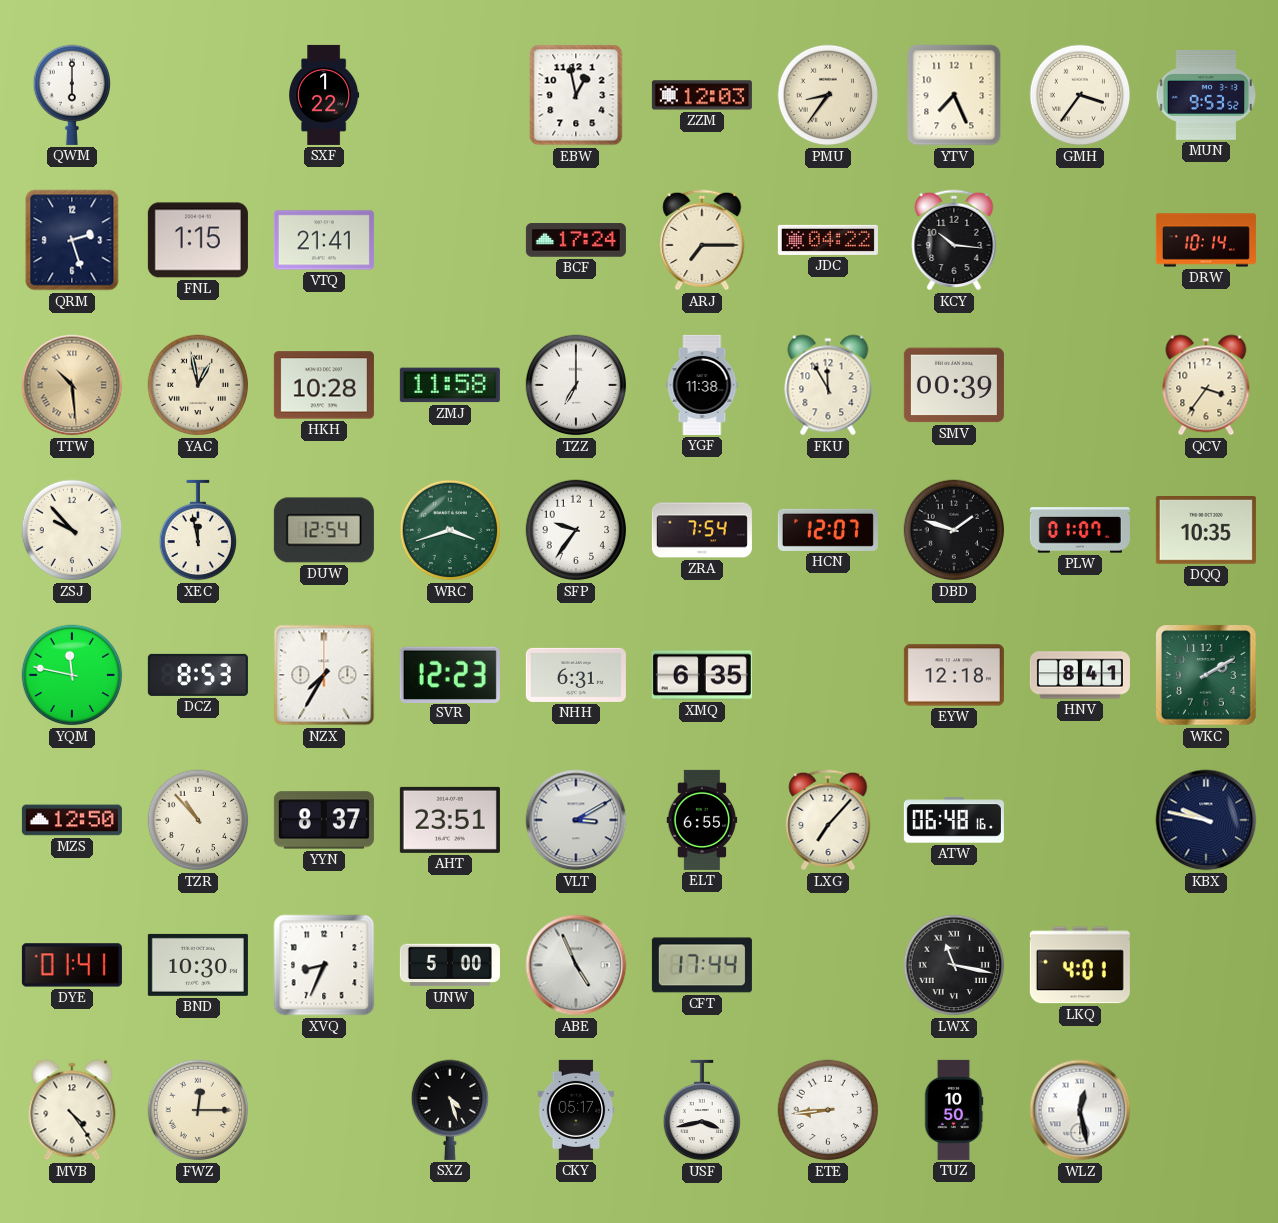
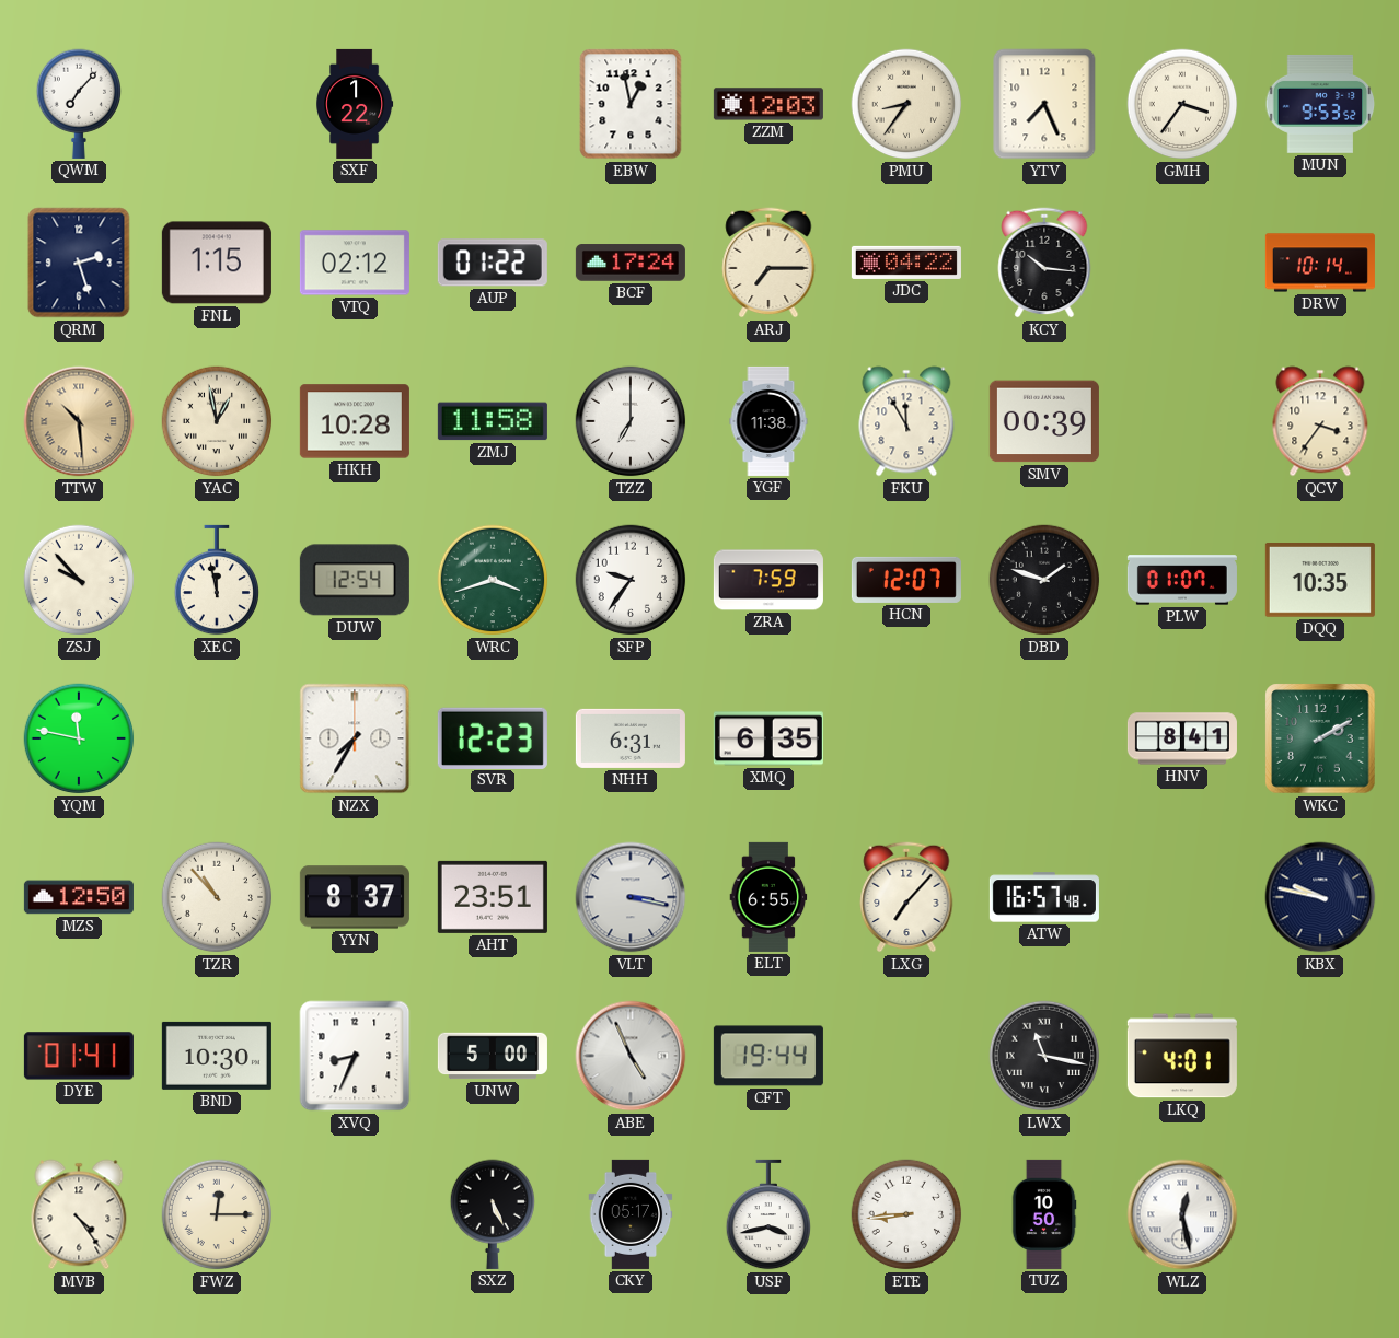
QWM: 6:00 -> 7:07
VTQ: 21:41 -> 02:12
AUP: none -> 01:22
ZRA: 7:54 -> 7:59
DCZ: 8:53 -> none
EYW: 12:18 -> none
VLT: 3:10 -> 3:17
ATW: 06:48 -> 16:57
CFT: 17:44 -> 19:44
SXZ: 4:27 -> 5:26
